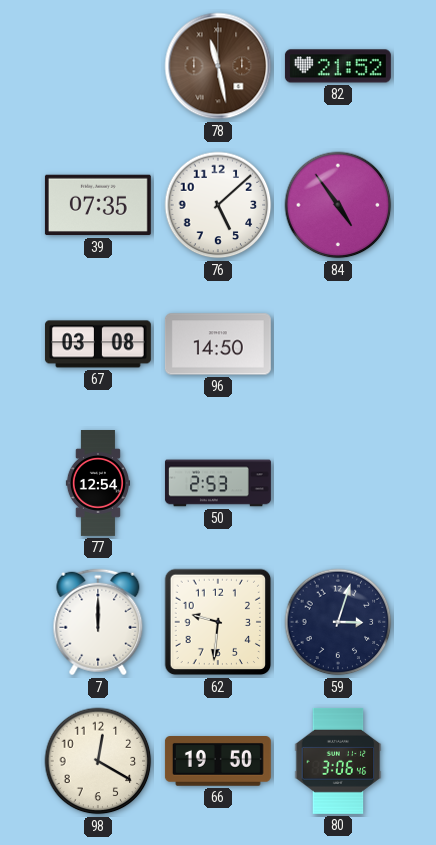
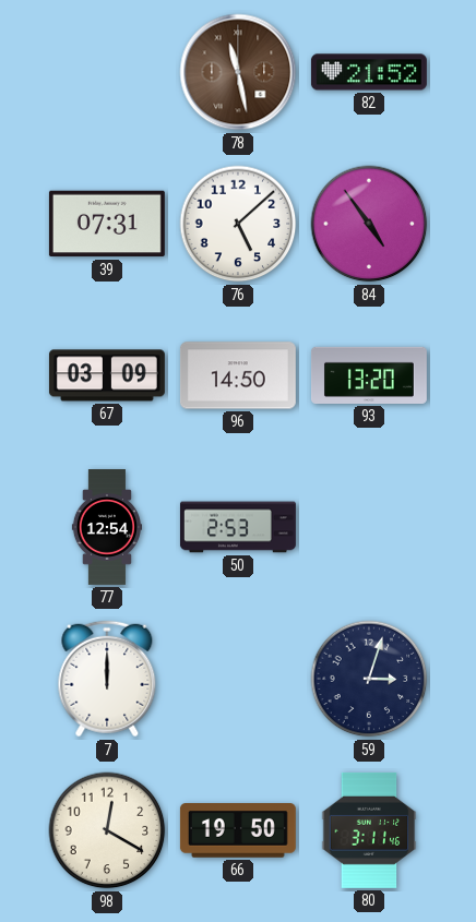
39: 07:35 -> 07:31
67: 03:08 -> 03:09
93: none -> 13:20
62: 9:31 -> none
80: 3:06 -> 3:11
